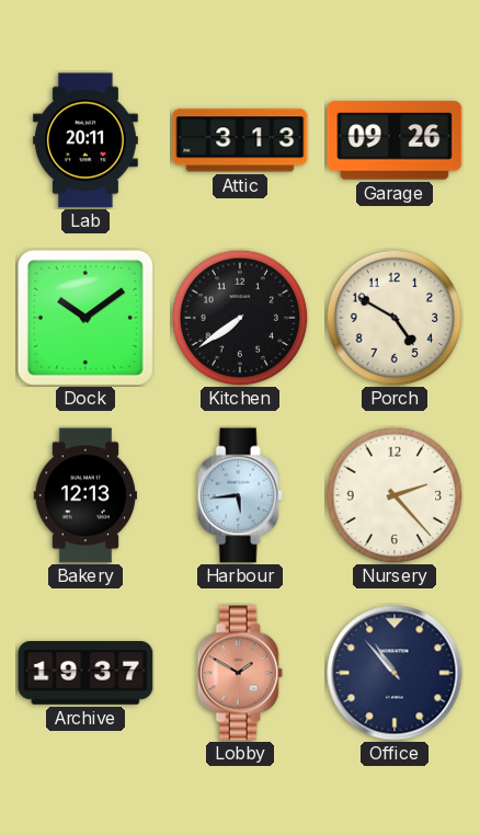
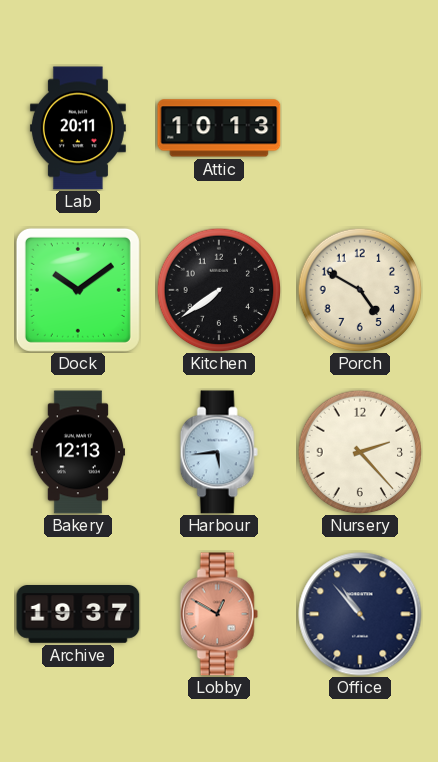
Attic: 3:13 -> 10:13
Garage: 09:26 -> none
Lobby: 1:50 -> 12:50
